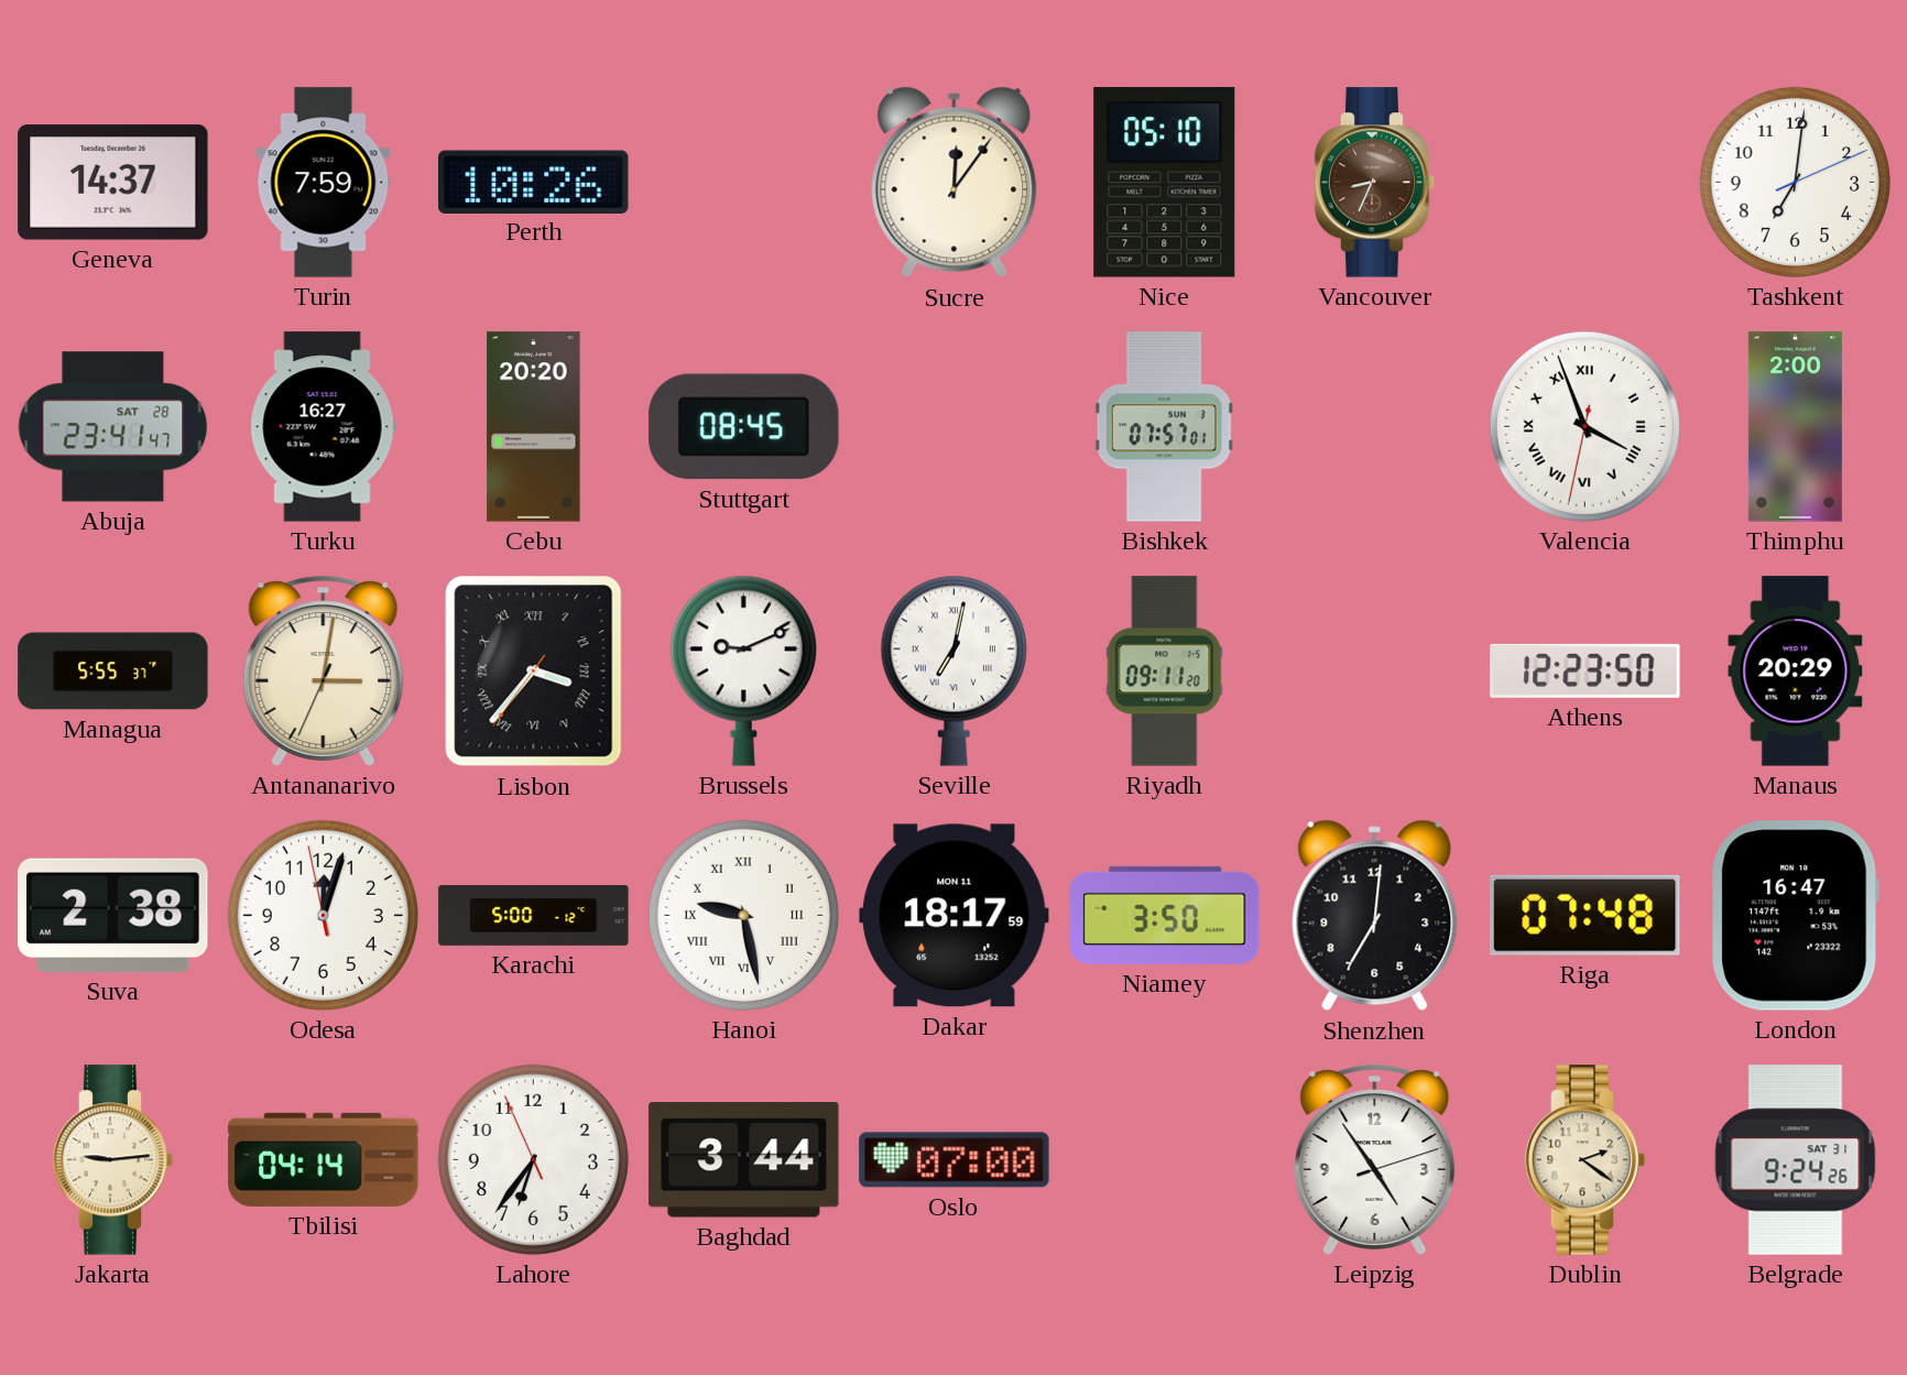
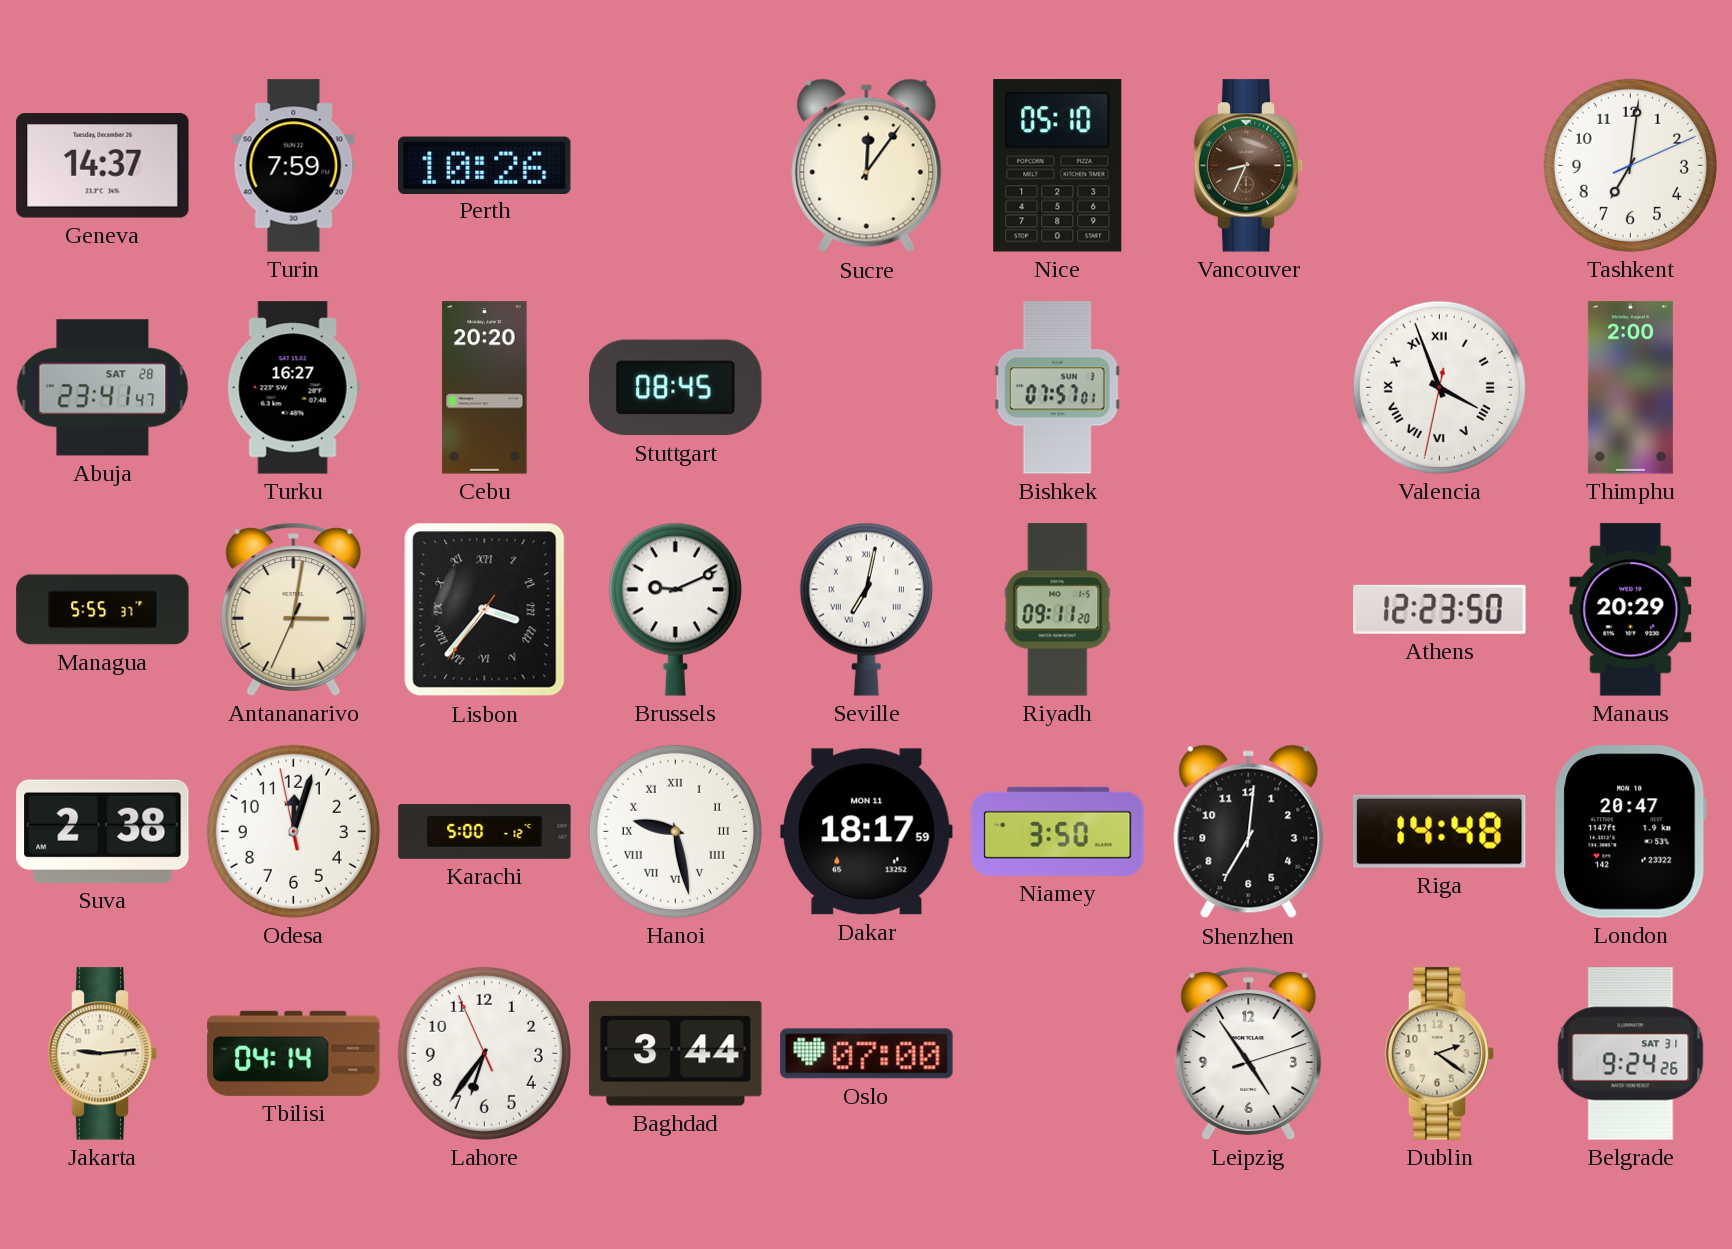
Riga: 07:48 -> 14:48
London: 16:47 -> 20:47
